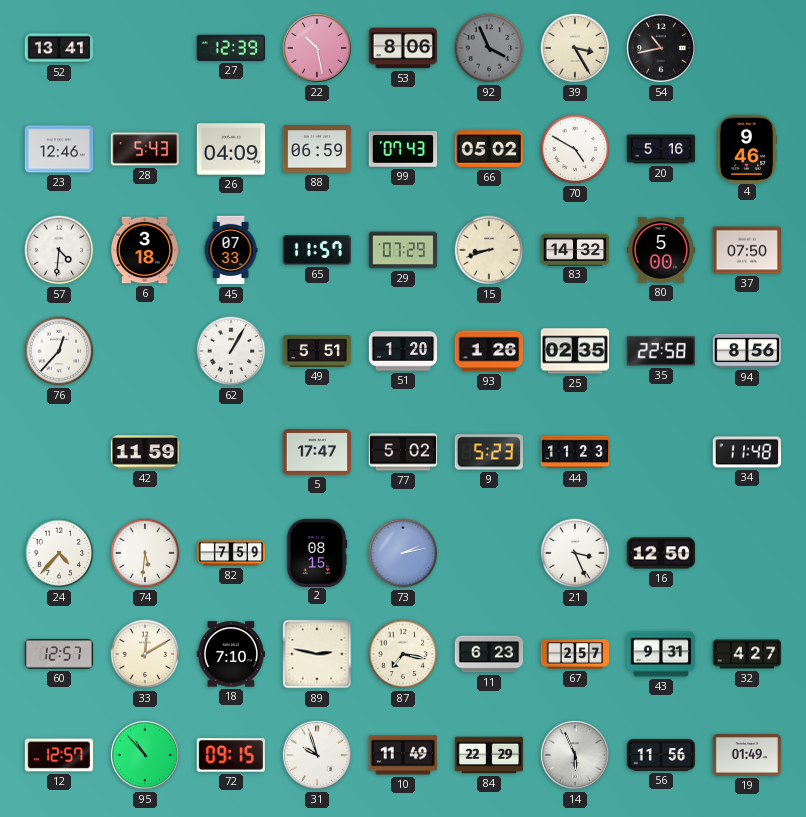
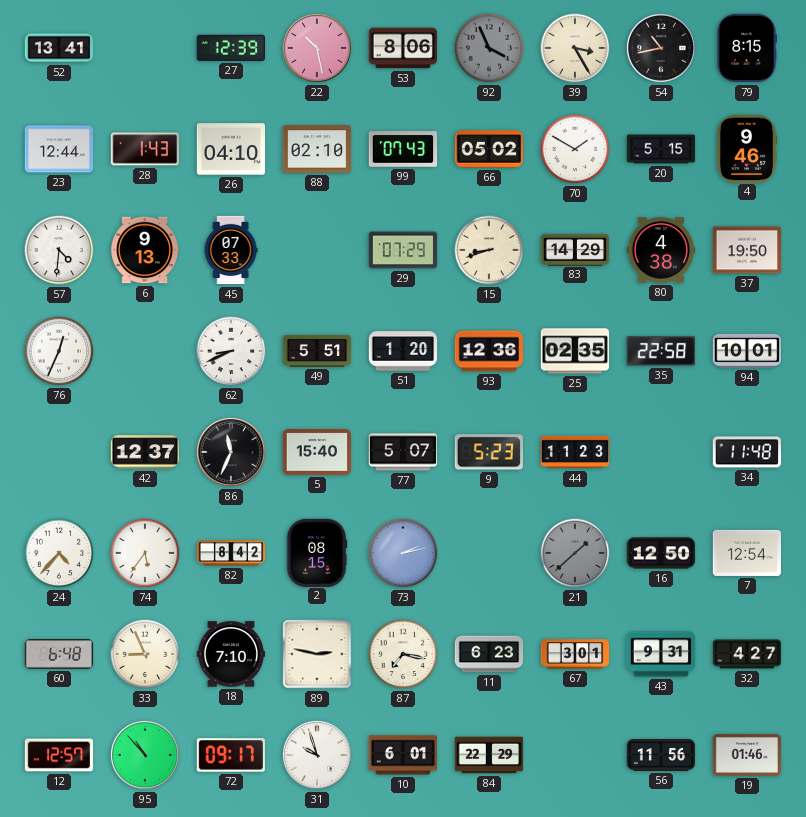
79: none -> 8:15
23: 12:46 -> 12:44
28: 5:43 -> 1:43
26: 04:09 -> 04:10
88: 06:59 -> 02:10
70: 4:50 -> 1:50
20: 5:16 -> 5:15
6: 3:18 -> 9:13
65: 11:57 -> none
83: 14:32 -> 14:29
80: 5:00 -> 4:38
37: 07:50 -> 19:50
76: 12:37 -> 12:34
62: 1:05 -> 8:41
93: 1:26 -> 12:36
94: 8:56 -> 10:01
42: 11:59 -> 12:37
86: none -> 11:34
5: 17:47 -> 15:40
77: 5:02 -> 5:07
74: 5:31 -> 5:36
82: 7:59 -> 8:42
21: 3:26 -> 1:38
21 dial: white -> grey
7: none -> 12:54
60: 12:57 -> 6:48
33: 12:10 -> 8:56
67: 2:57 -> 3:01
72: 09:15 -> 09:17
10: 11:49 -> 6:01
14: 5:56 -> none
19: 01:49 -> 01:46
